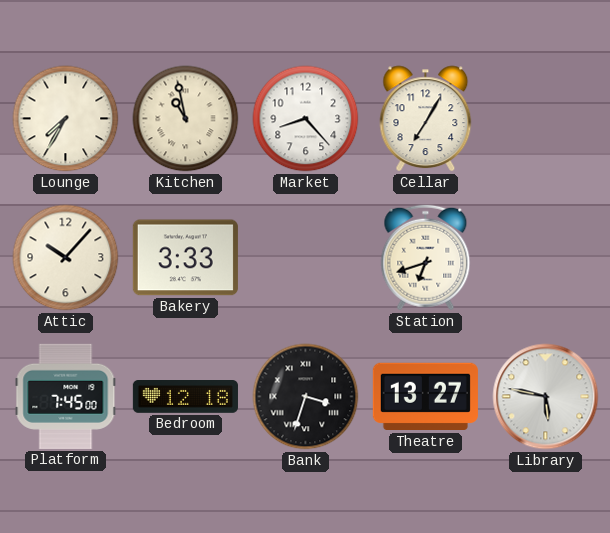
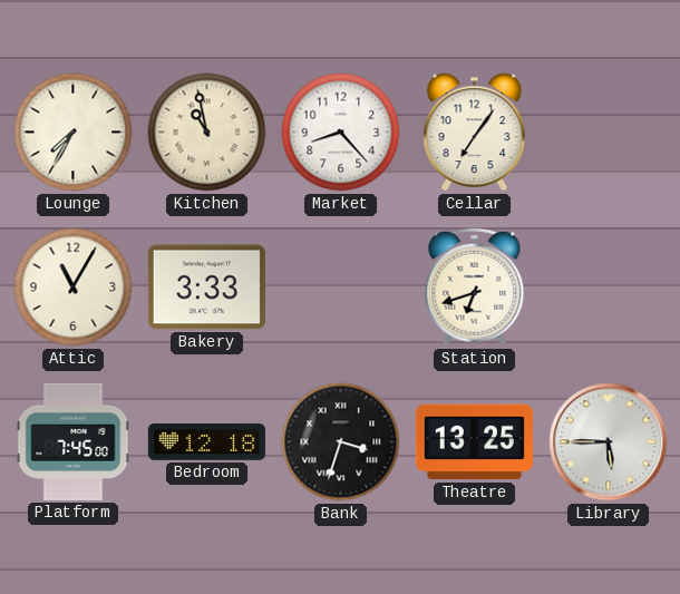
Cellar: 7:05 -> 7:06
Attic: 10:07 -> 11:05
Theatre: 13:27 -> 13:25
Library: 5:47 -> 5:45
